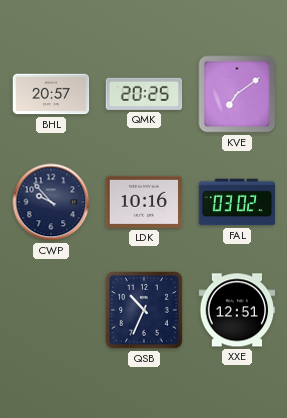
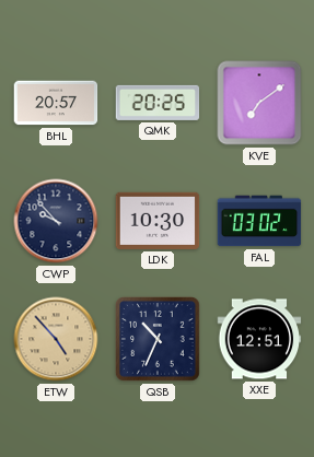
LDK: 10:16 -> 10:30
ETW: none -> 4:53
